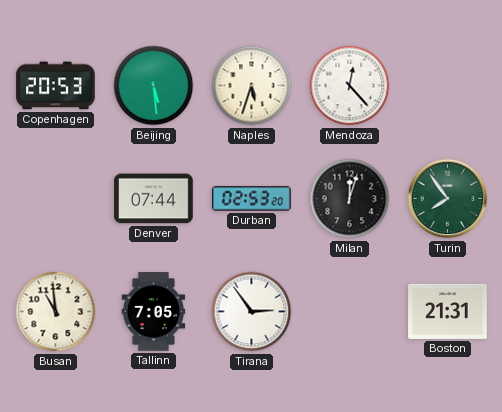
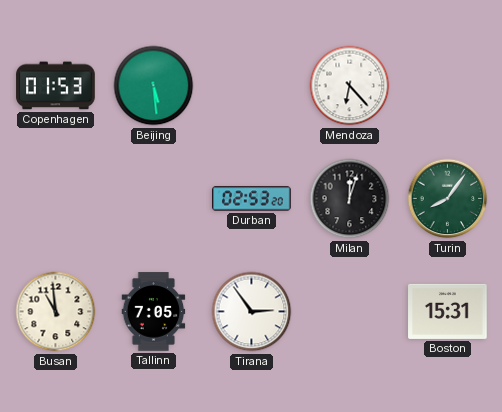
Copenhagen: 20:53 -> 01:53
Naples: 5:33 -> none
Mendoza: 12:23 -> 6:23
Denver: 07:44 -> none
Turin: 7:54 -> 8:06
Boston: 21:31 -> 15:31
